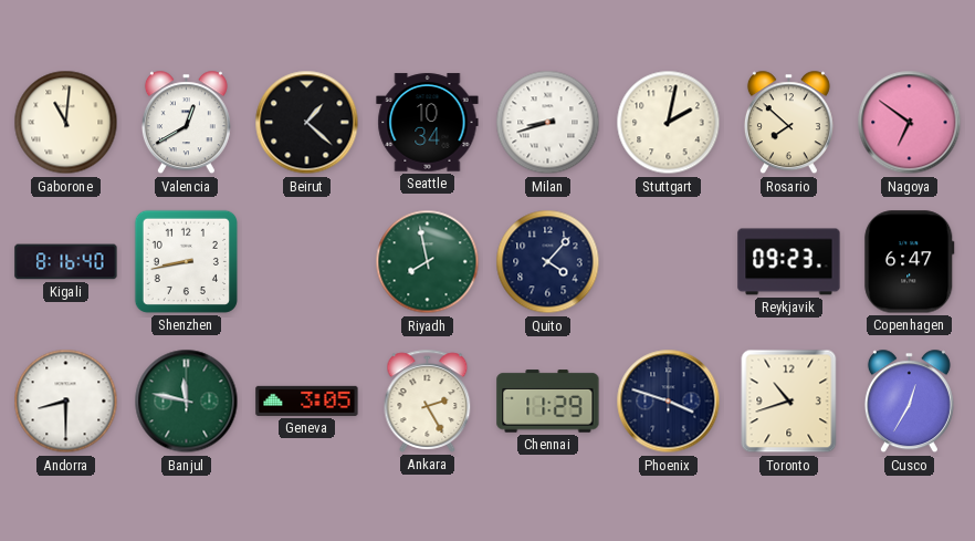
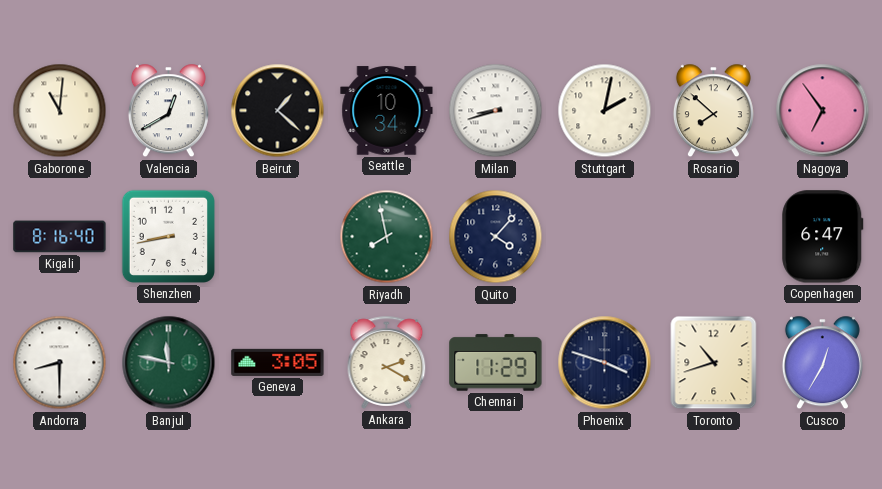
Nagoya: 6:51 -> 6:54
Reykjavik: 09:23 -> none
Ankara: 2:25 -> 2:20
